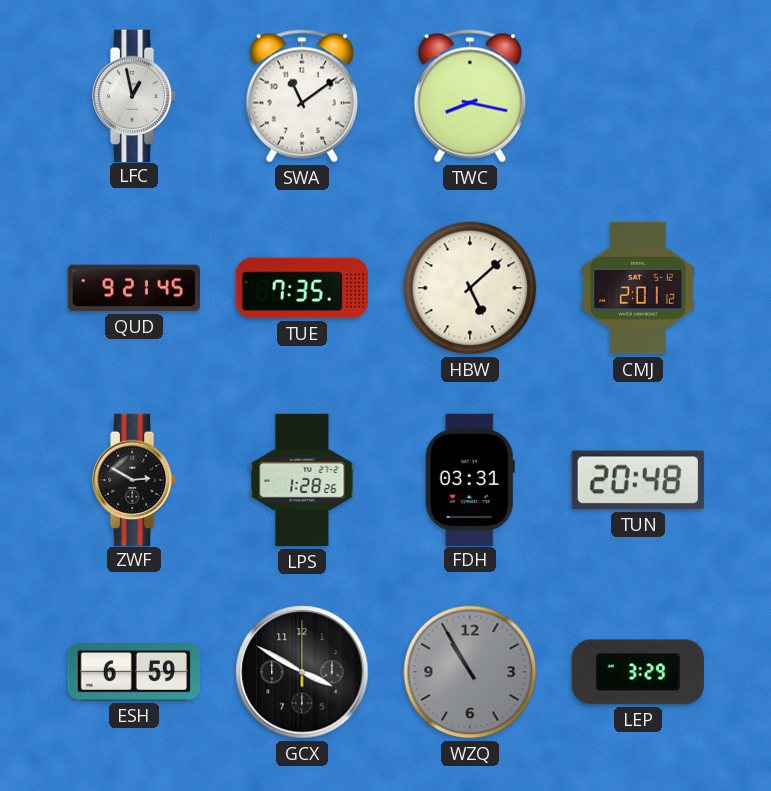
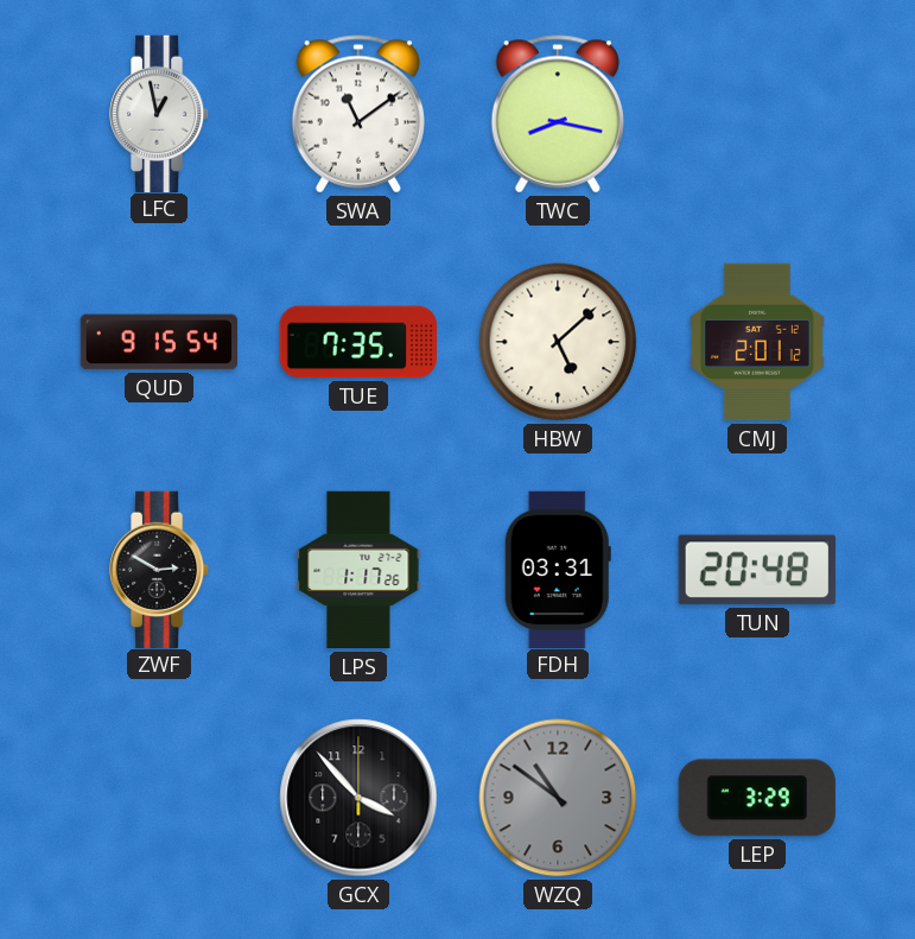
QUD: 9:21 -> 9:15
LPS: 1:28 -> 1:17
ESH: 6:59 -> none
GCX: 3:50 -> 3:53
WZQ: 10:55 -> 10:51
